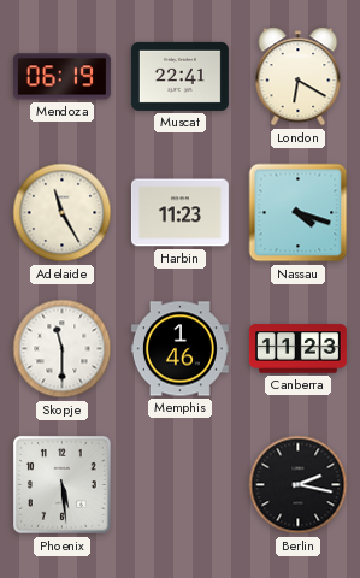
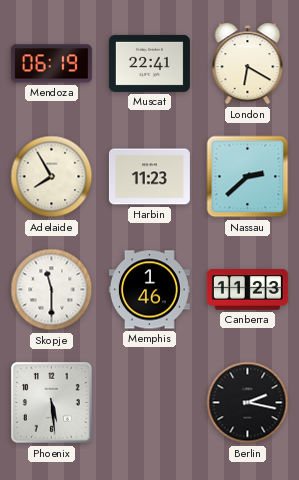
Adelaide: 11:25 -> 7:55
Nassau: 4:18 -> 2:38
